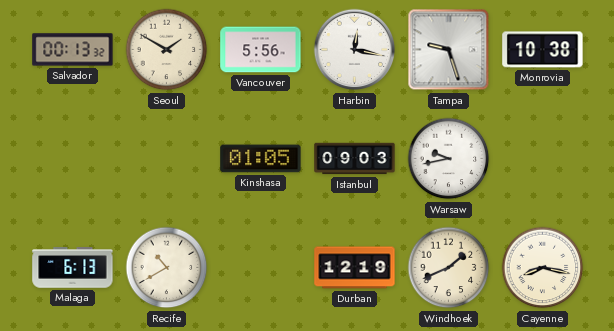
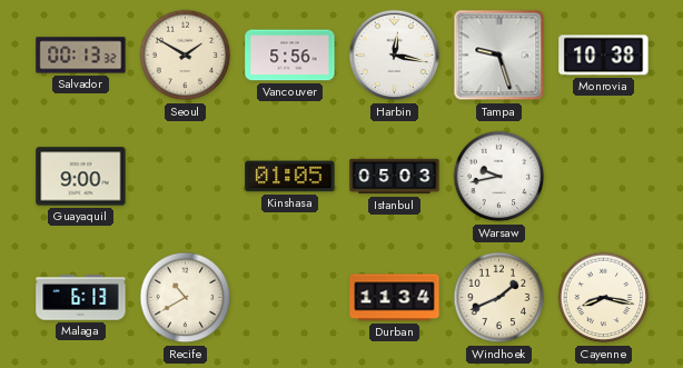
Guayaquil: none -> 9:00
Istanbul: 09:03 -> 05:03
Durban: 12:19 -> 11:34
